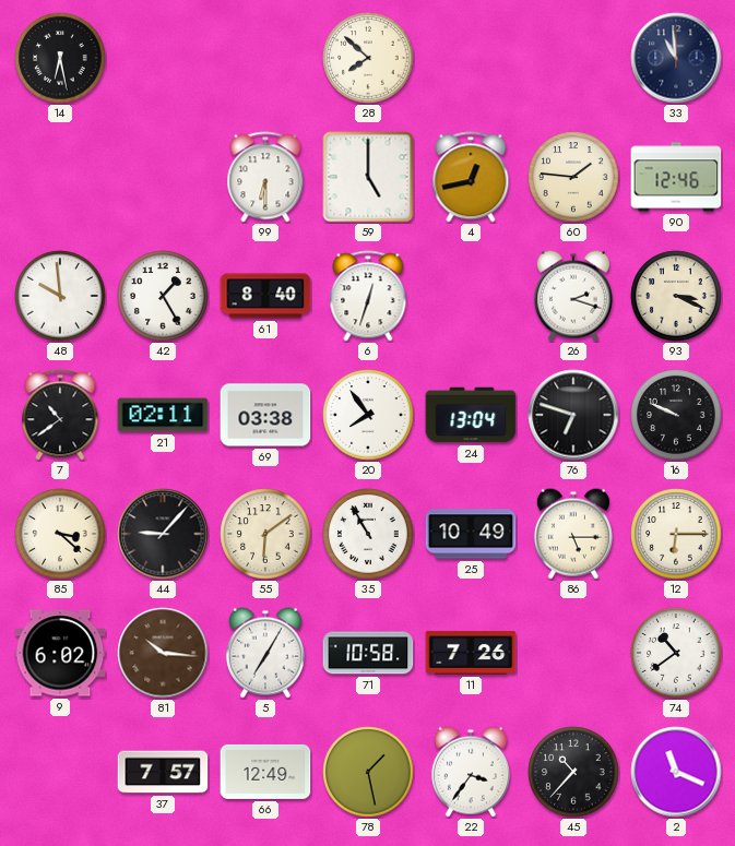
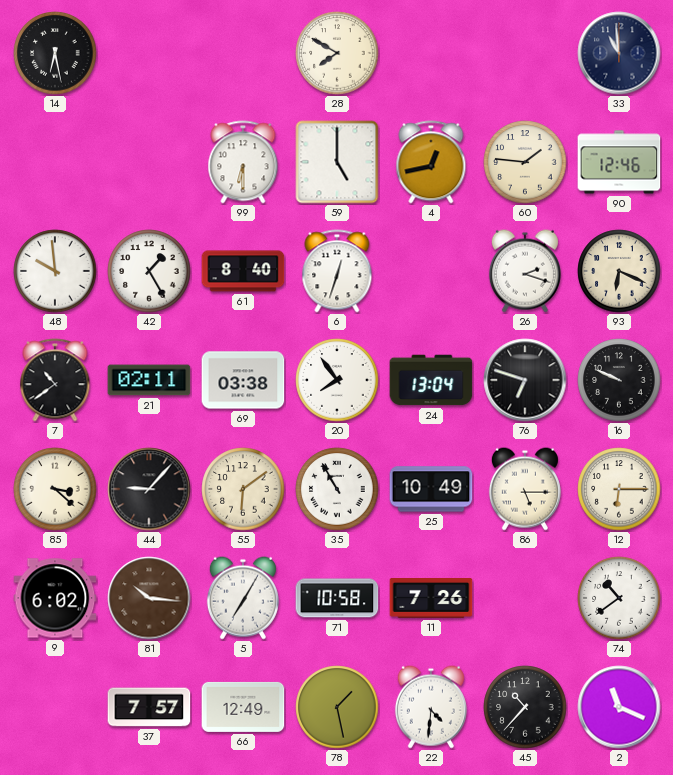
28: 7:52 -> 7:50
93: 3:19 -> 6:19
22: 3:36 -> 4:31
